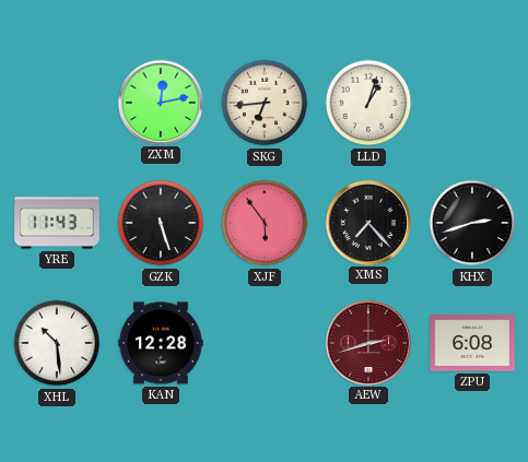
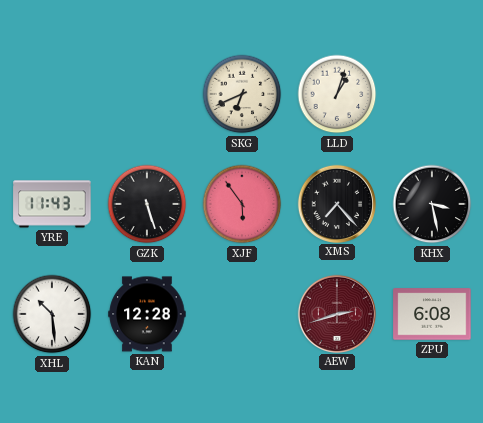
ZXM: 12:13 -> none
SKG: 6:44 -> 6:41
KHX: 2:42 -> 3:28
